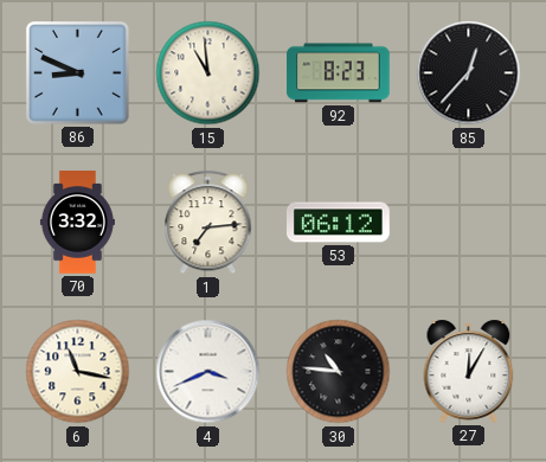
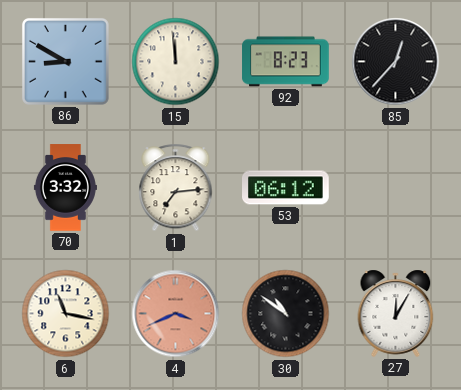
86: 8:49 -> 8:50
15: 10:59 -> 11:59
4 dial: white -> salmon
30: 10:46 -> 10:51
